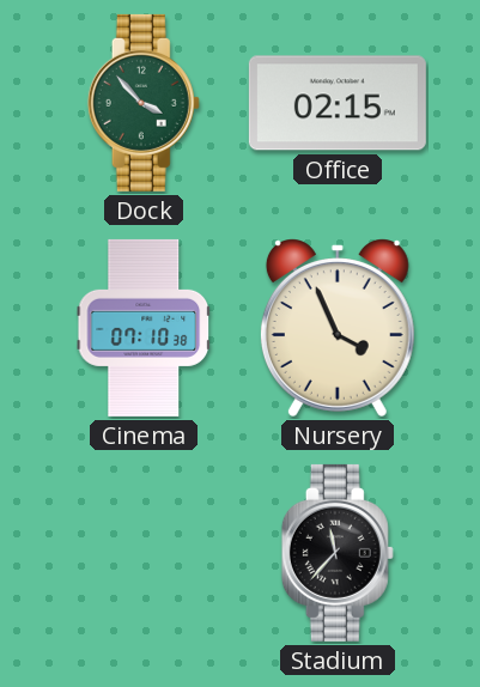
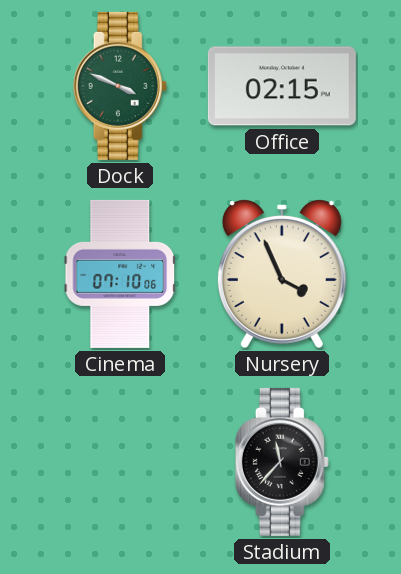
Dock: 3:53 -> 3:49
Cinema: 07:10:38 -> 07:10:06
